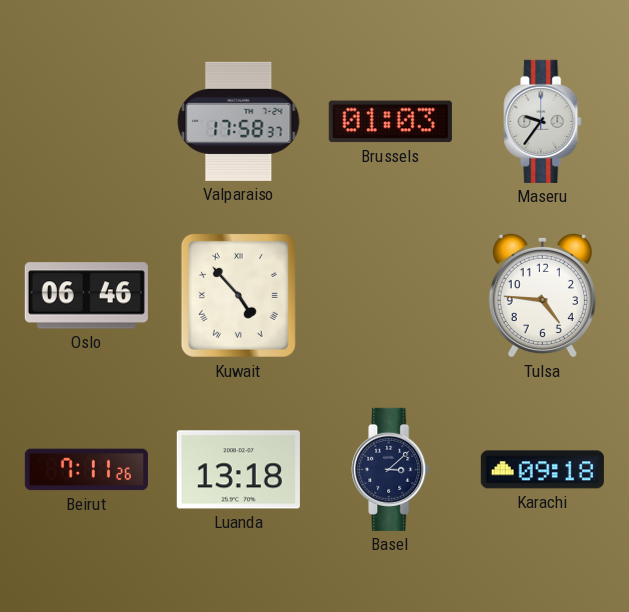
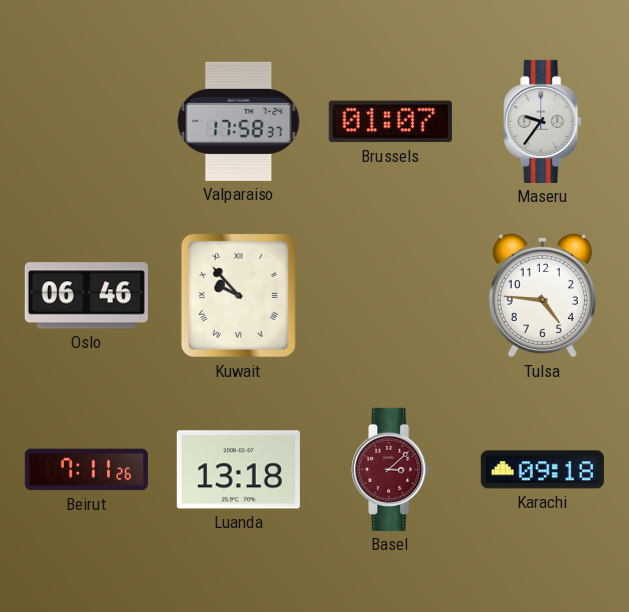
Brussels: 01:03 -> 01:07
Kuwait: 4:53 -> 9:53
Basel dial: navy -> burgundy
